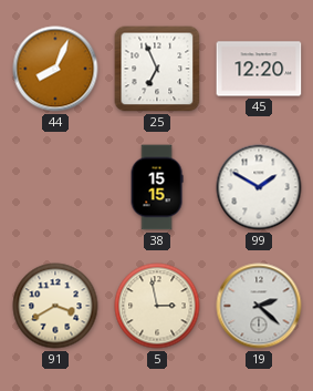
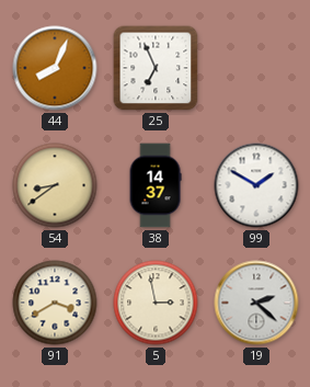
45: 12:20 -> none
54: none -> 8:39
38: 15:15 -> 14:37
